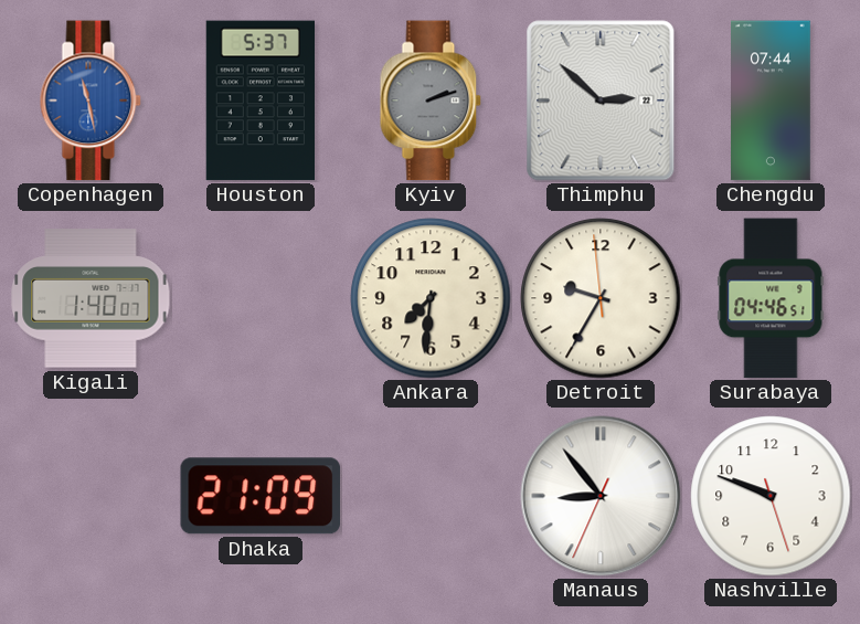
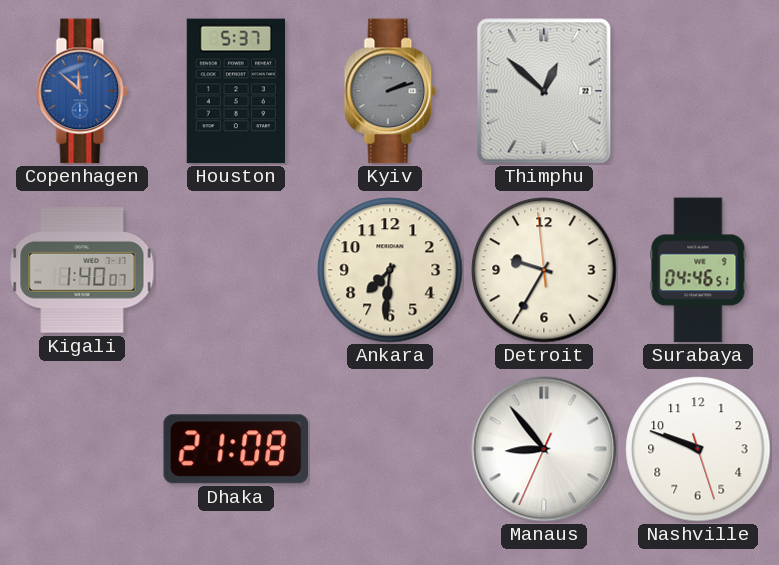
Copenhagen: 11:28 -> 11:52
Thimphu: 2:52 -> 12:52
Chengdu: 07:44 -> none
Dhaka: 21:09 -> 21:08
